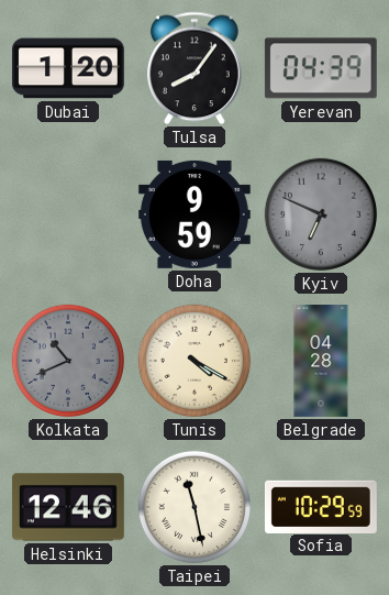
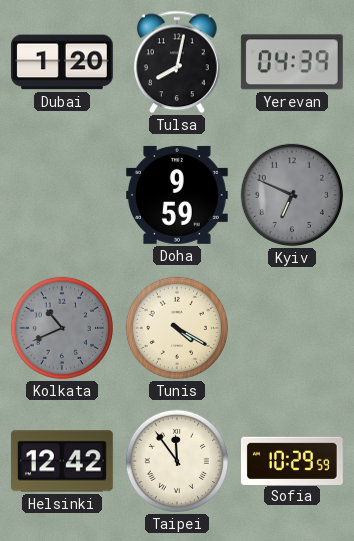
Tulsa: 8:06 -> 8:02
Belgrade: 04:28 -> none
Helsinki: 12:46 -> 12:42
Taipei: 11:28 -> 11:54
